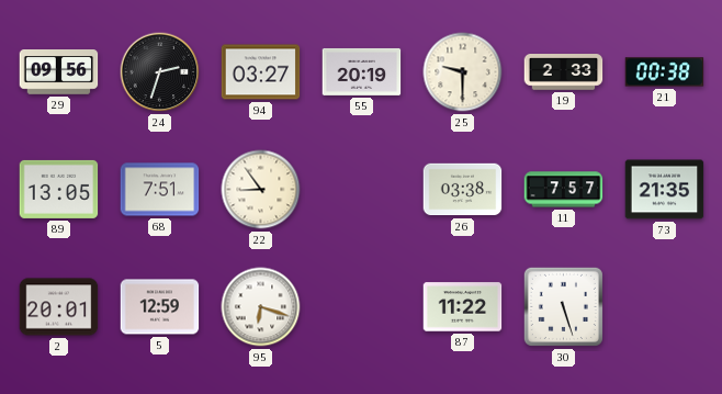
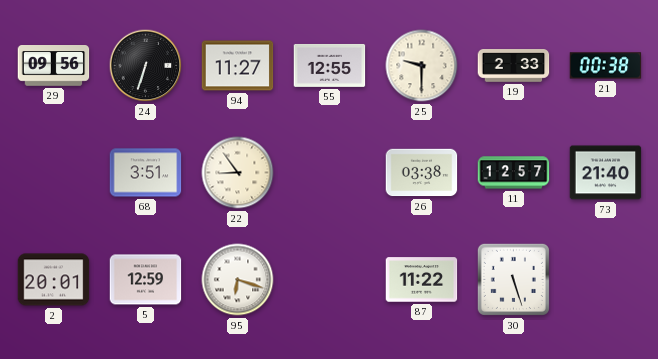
24: 2:33 -> 6:33
94: 03:27 -> 11:27
55: 20:19 -> 12:55
89: 13:05 -> none
68: 7:51 -> 3:51
11: 7:57 -> 12:57
73: 21:35 -> 21:40
